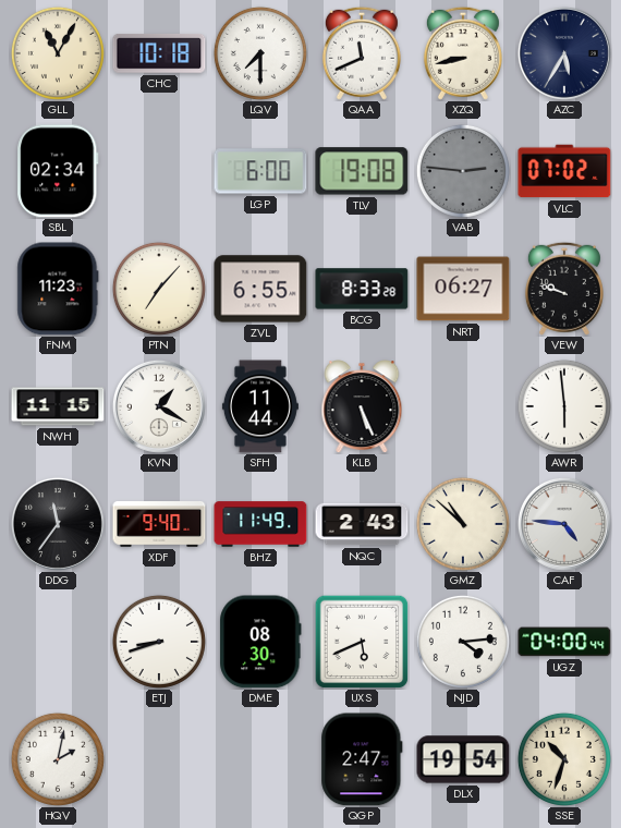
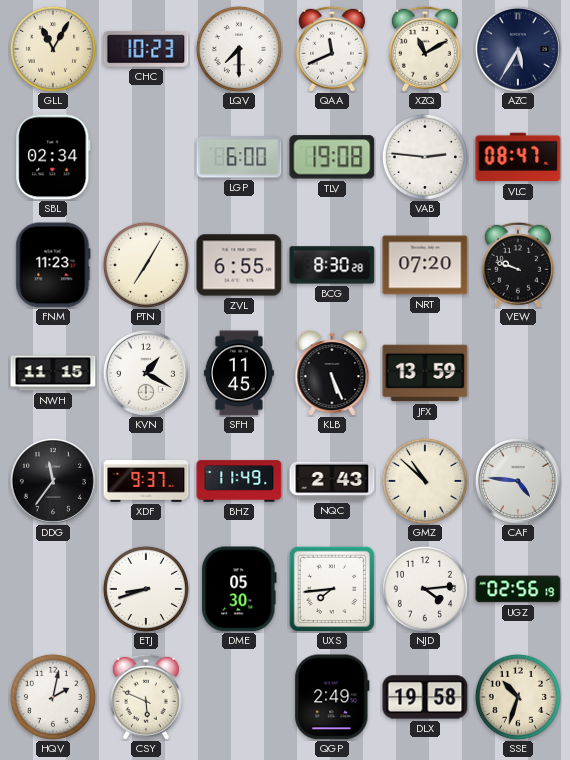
CHC: 10:18 -> 10:23
XZQ: 8:43 -> 11:10
VAB dial: grey -> white
VLC: 07:02 -> 08:47
PTN: 7:07 -> 7:05
BCG: 8:33 -> 8:30
NRT: 06:27 -> 07:20
SFH: 11:44 -> 11:45
JFX: none -> 13:59
AWR: 5:59 -> none
XDF: 9:40 -> 9:37
DME: 08:30 -> 05:30
UXS: 5:41 -> 7:44
UGZ: 04:00 -> 02:56
CSY: none -> 5:49
QGP: 2:47 -> 2:49
DLX: 19:54 -> 19:58
